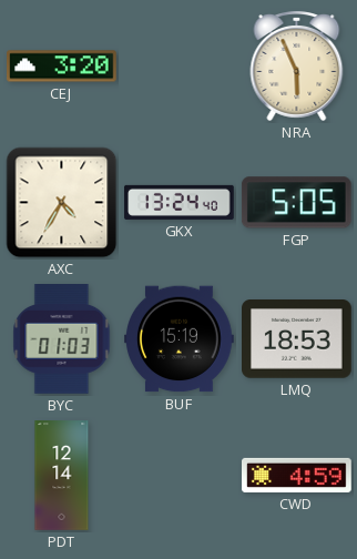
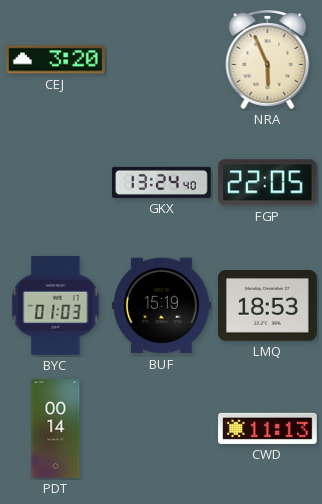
AXC: 4:35 -> none
FGP: 5:05 -> 22:05
PDT: 12:14 -> 00:14
CWD: 4:59 -> 11:13
